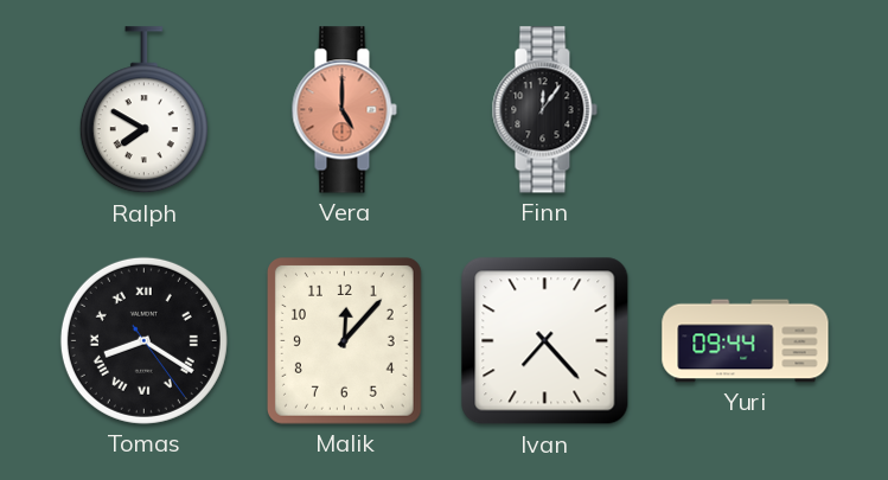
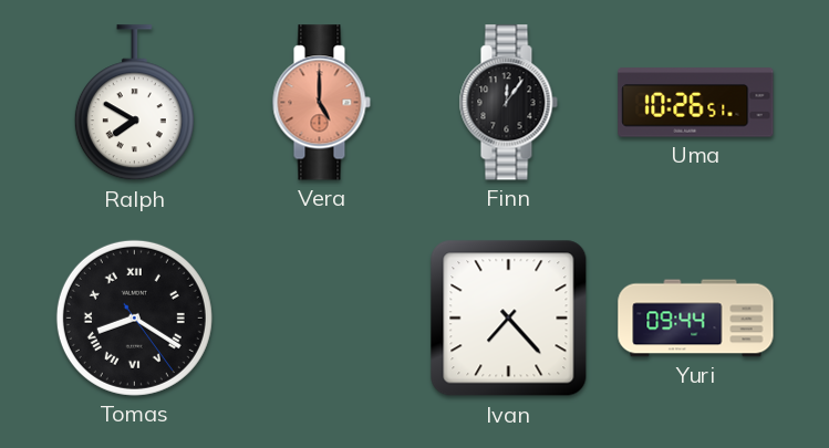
Uma: none -> 10:26
Malik: 12:07 -> none
